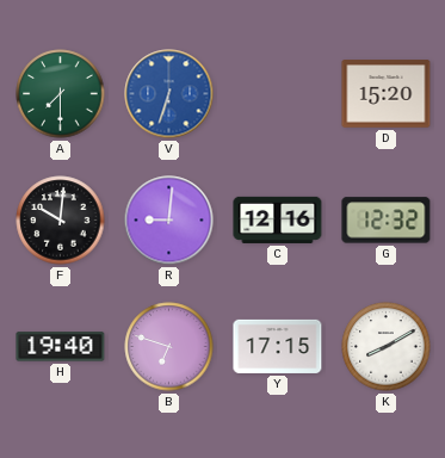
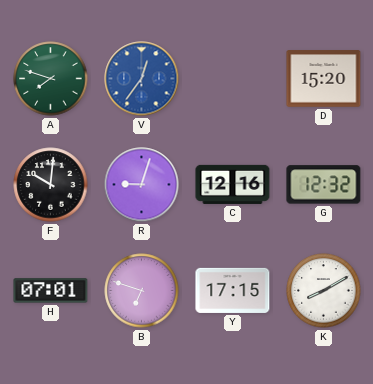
A: 7:30 -> 7:48
V: 6:33 -> 12:36
R: 9:01 -> 9:03
H: 19:40 -> 07:01
